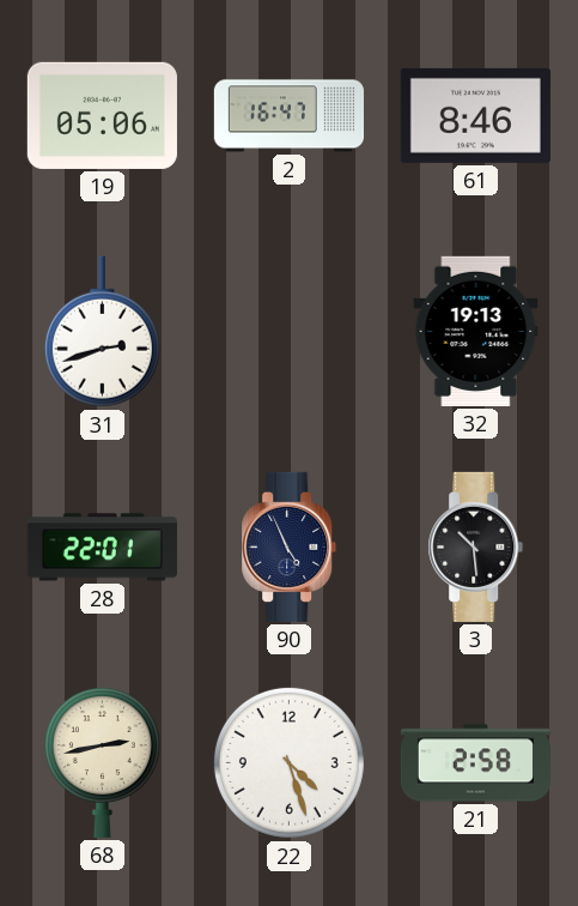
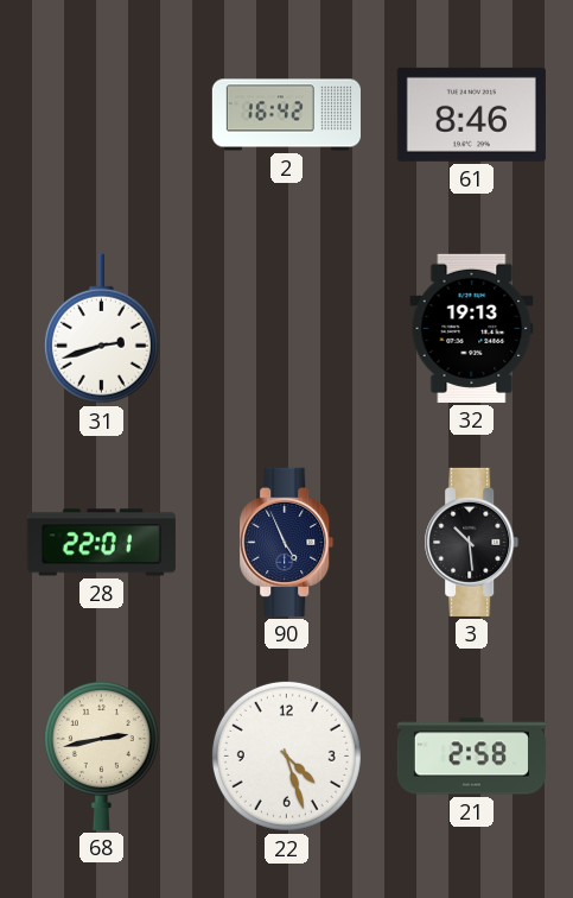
19: 05:06 -> none
2: 16:47 -> 16:42
